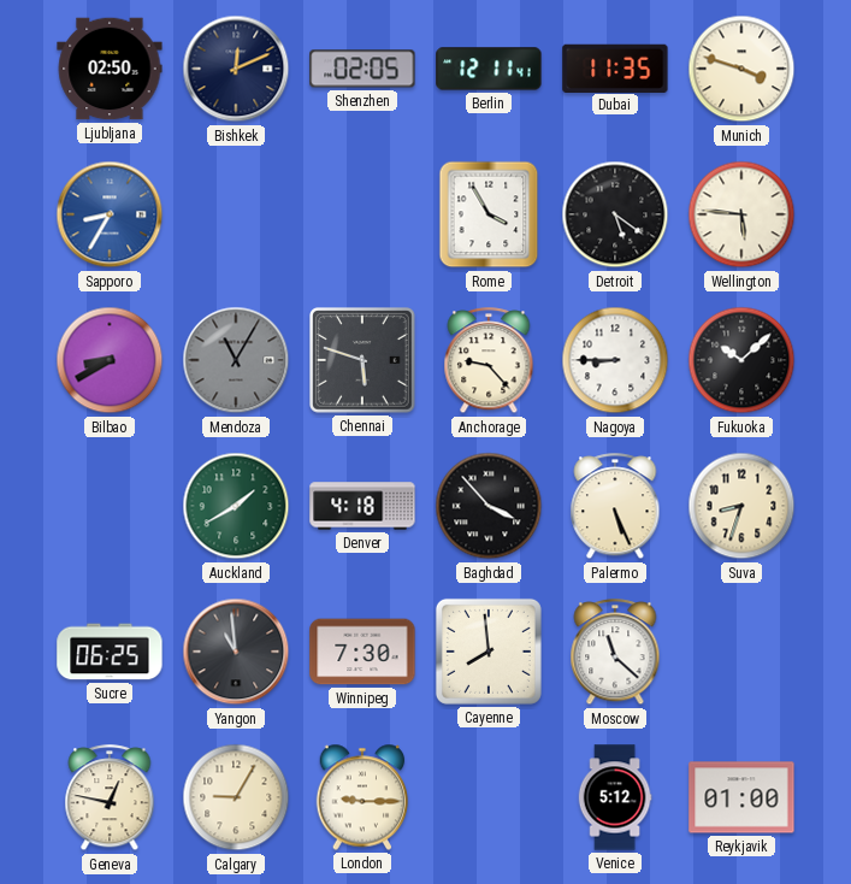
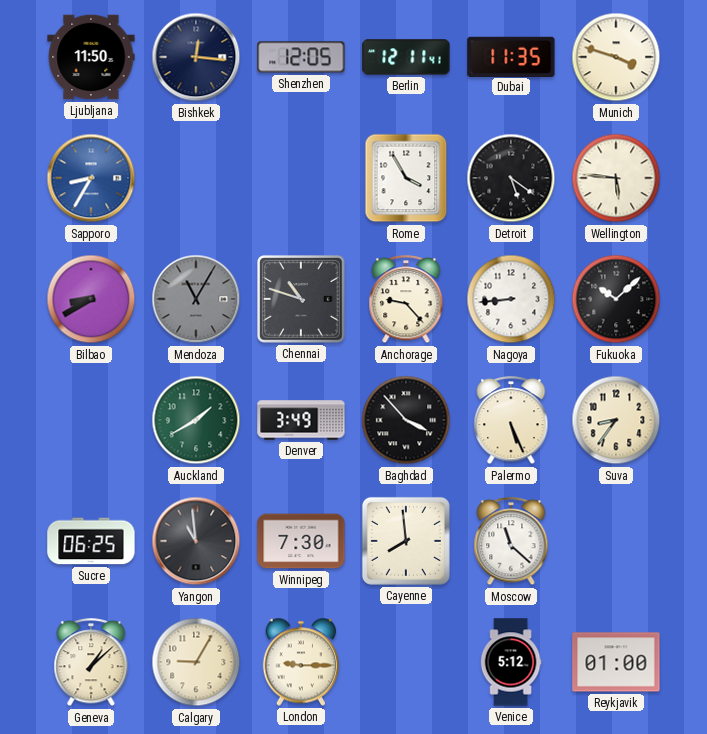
Ljubljana: 02:50 -> 11:50
Bishkek: 12:11 -> 12:16
Shenzhen: 02:05 -> 12:05
Chennai: 5:48 -> 10:48
Nagoya: 8:45 -> 8:44
Denver: 4:18 -> 3:49
Suva: 8:33 -> 8:36
Geneva: 12:47 -> 1:08
